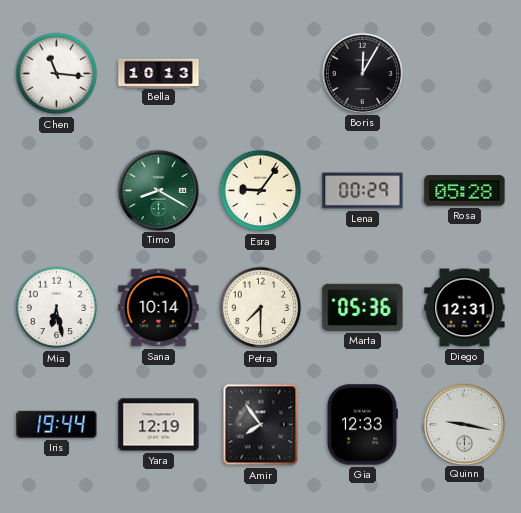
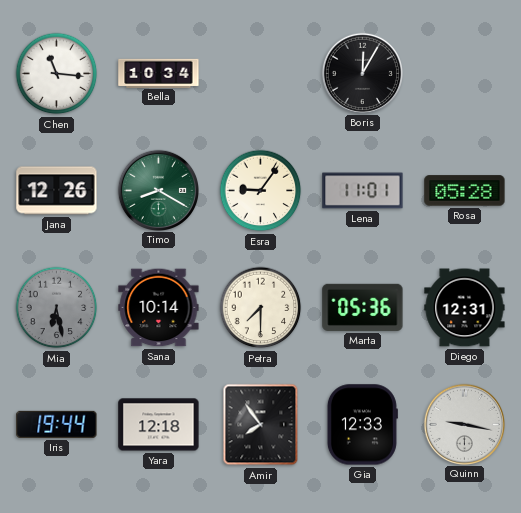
Bella: 10:13 -> 10:34
Jana: none -> 12:26
Lena: 00:29 -> 11:01
Mia dial: white -> grey
Yara: 12:19 -> 12:18
